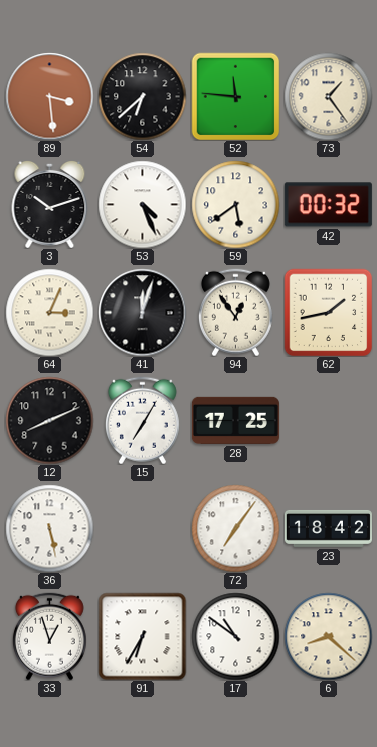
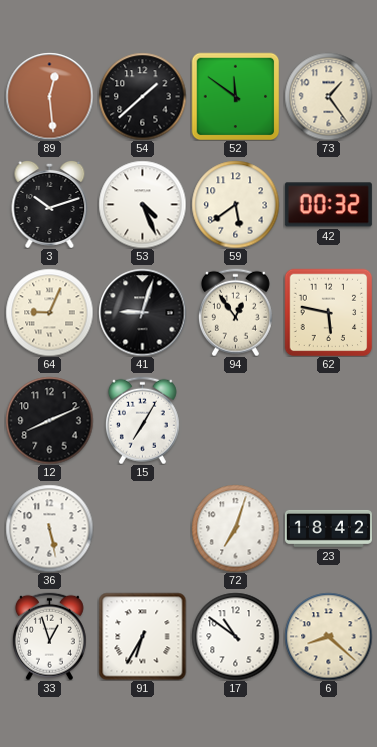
89: 3:29 -> 12:29
54: 6:38 -> 1:38
52: 11:46 -> 11:51
64: 3:04 -> 9:04
41: 12:03 -> 9:03
62: 1:43 -> 5:47
28: 17:25 -> none
72: 7:06 -> 7:03
